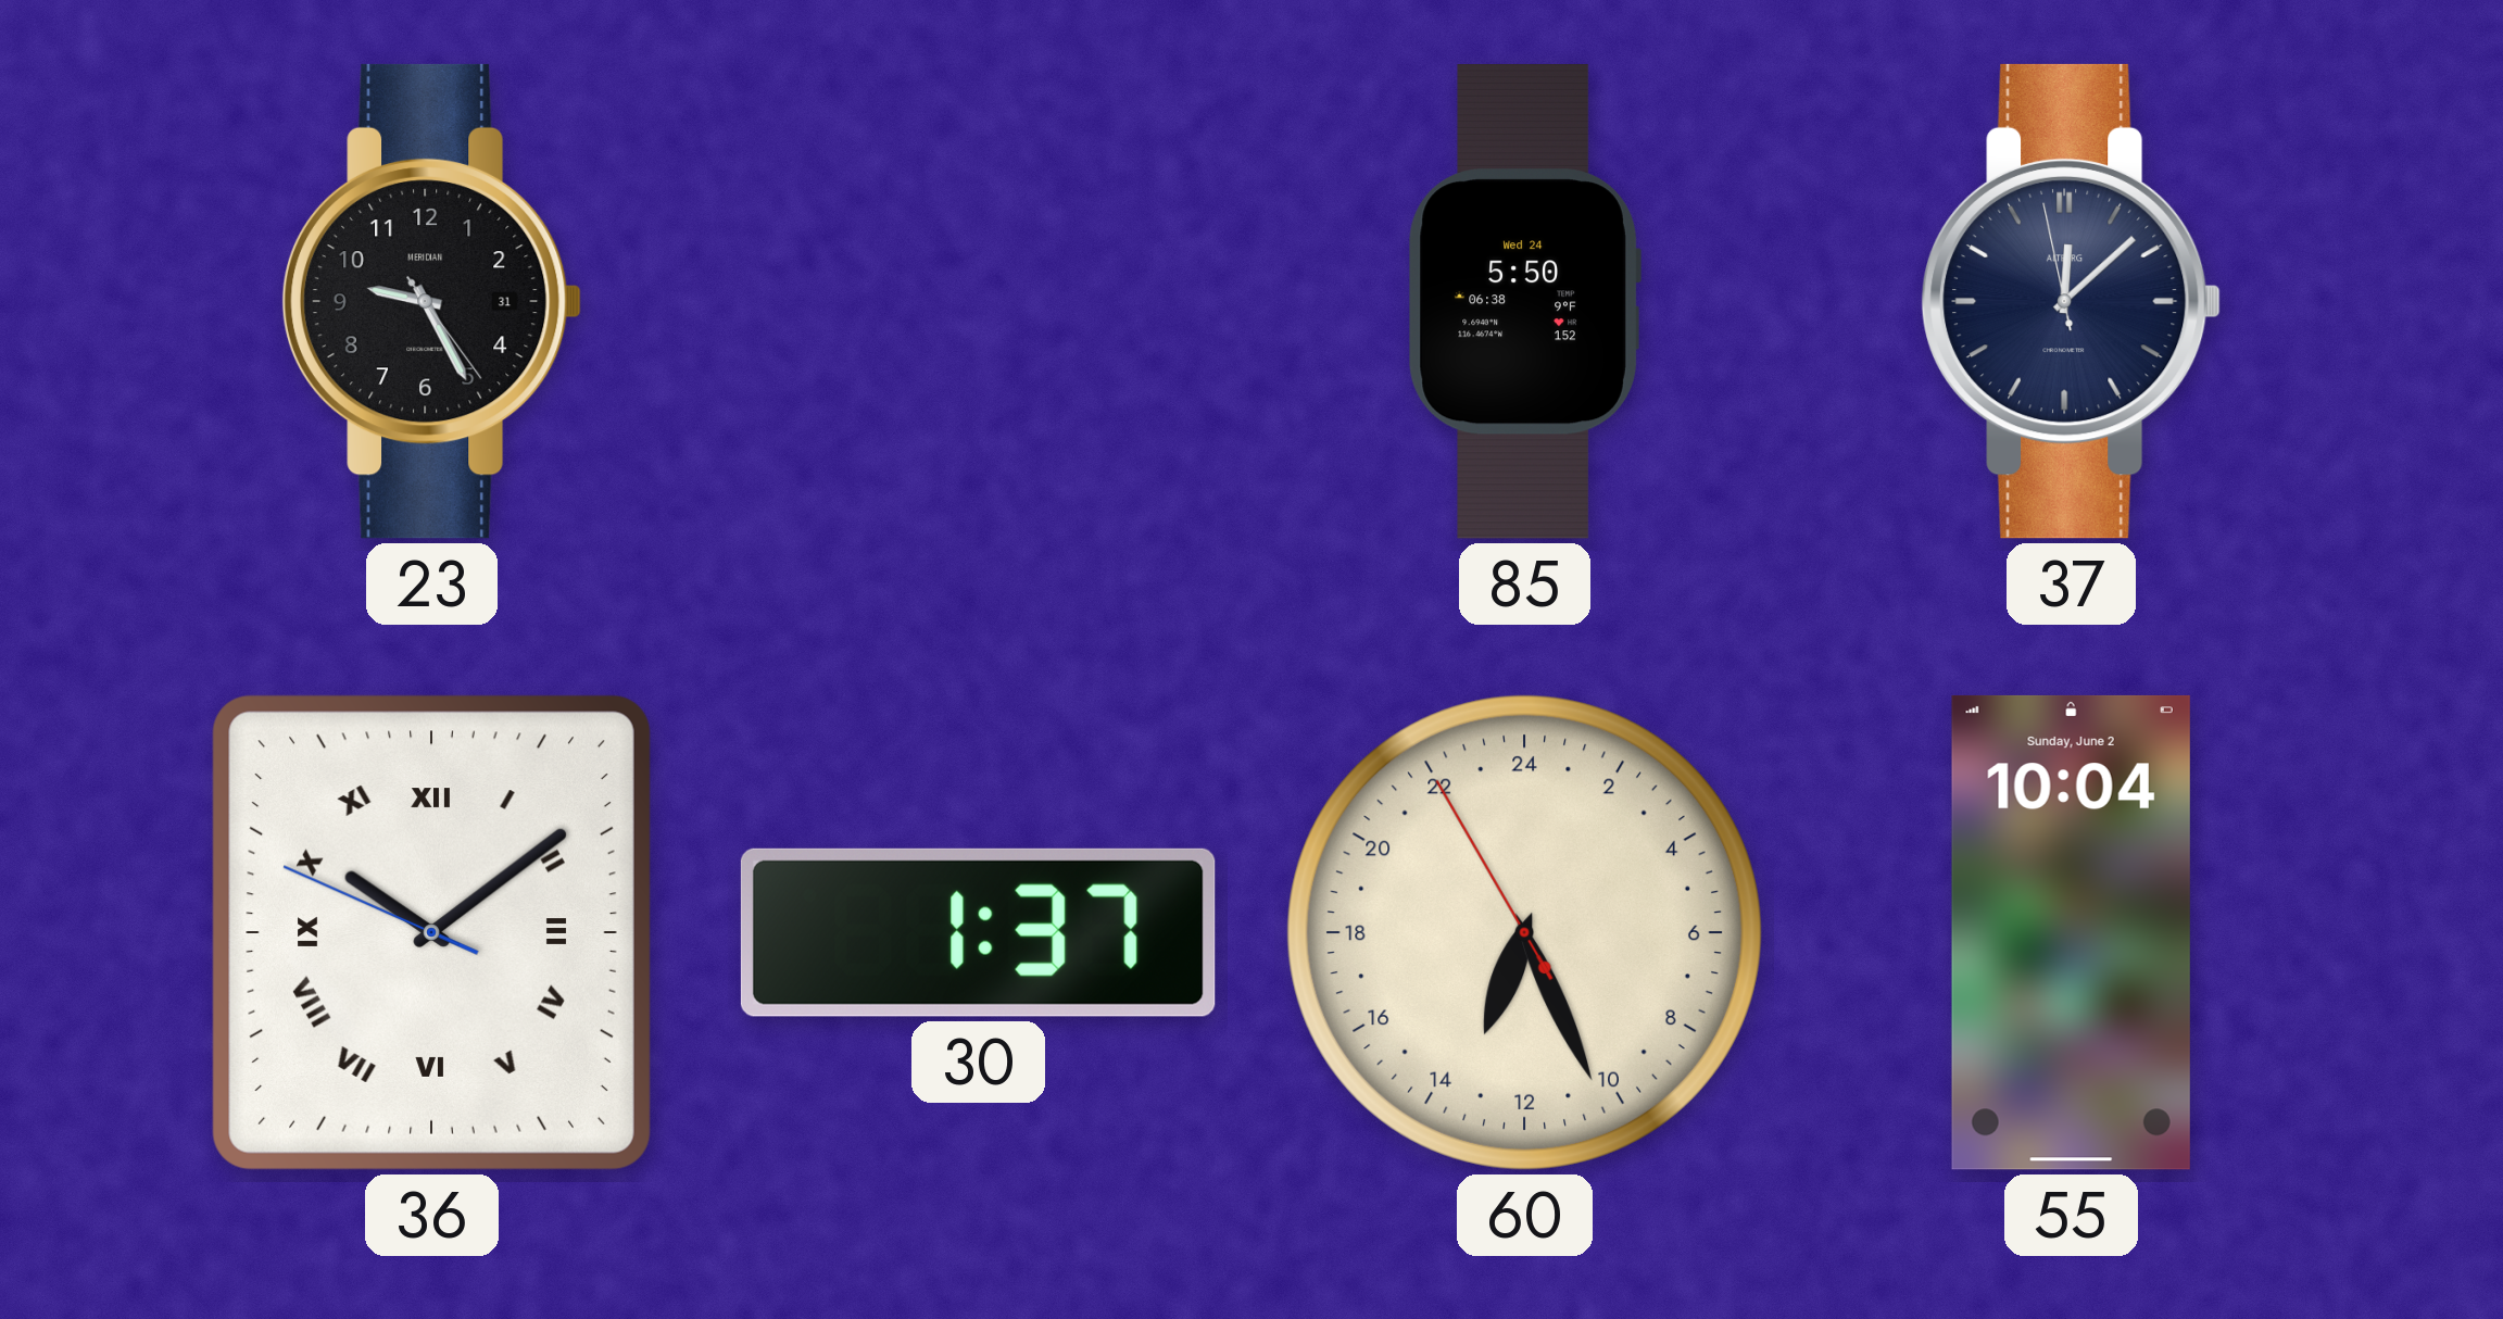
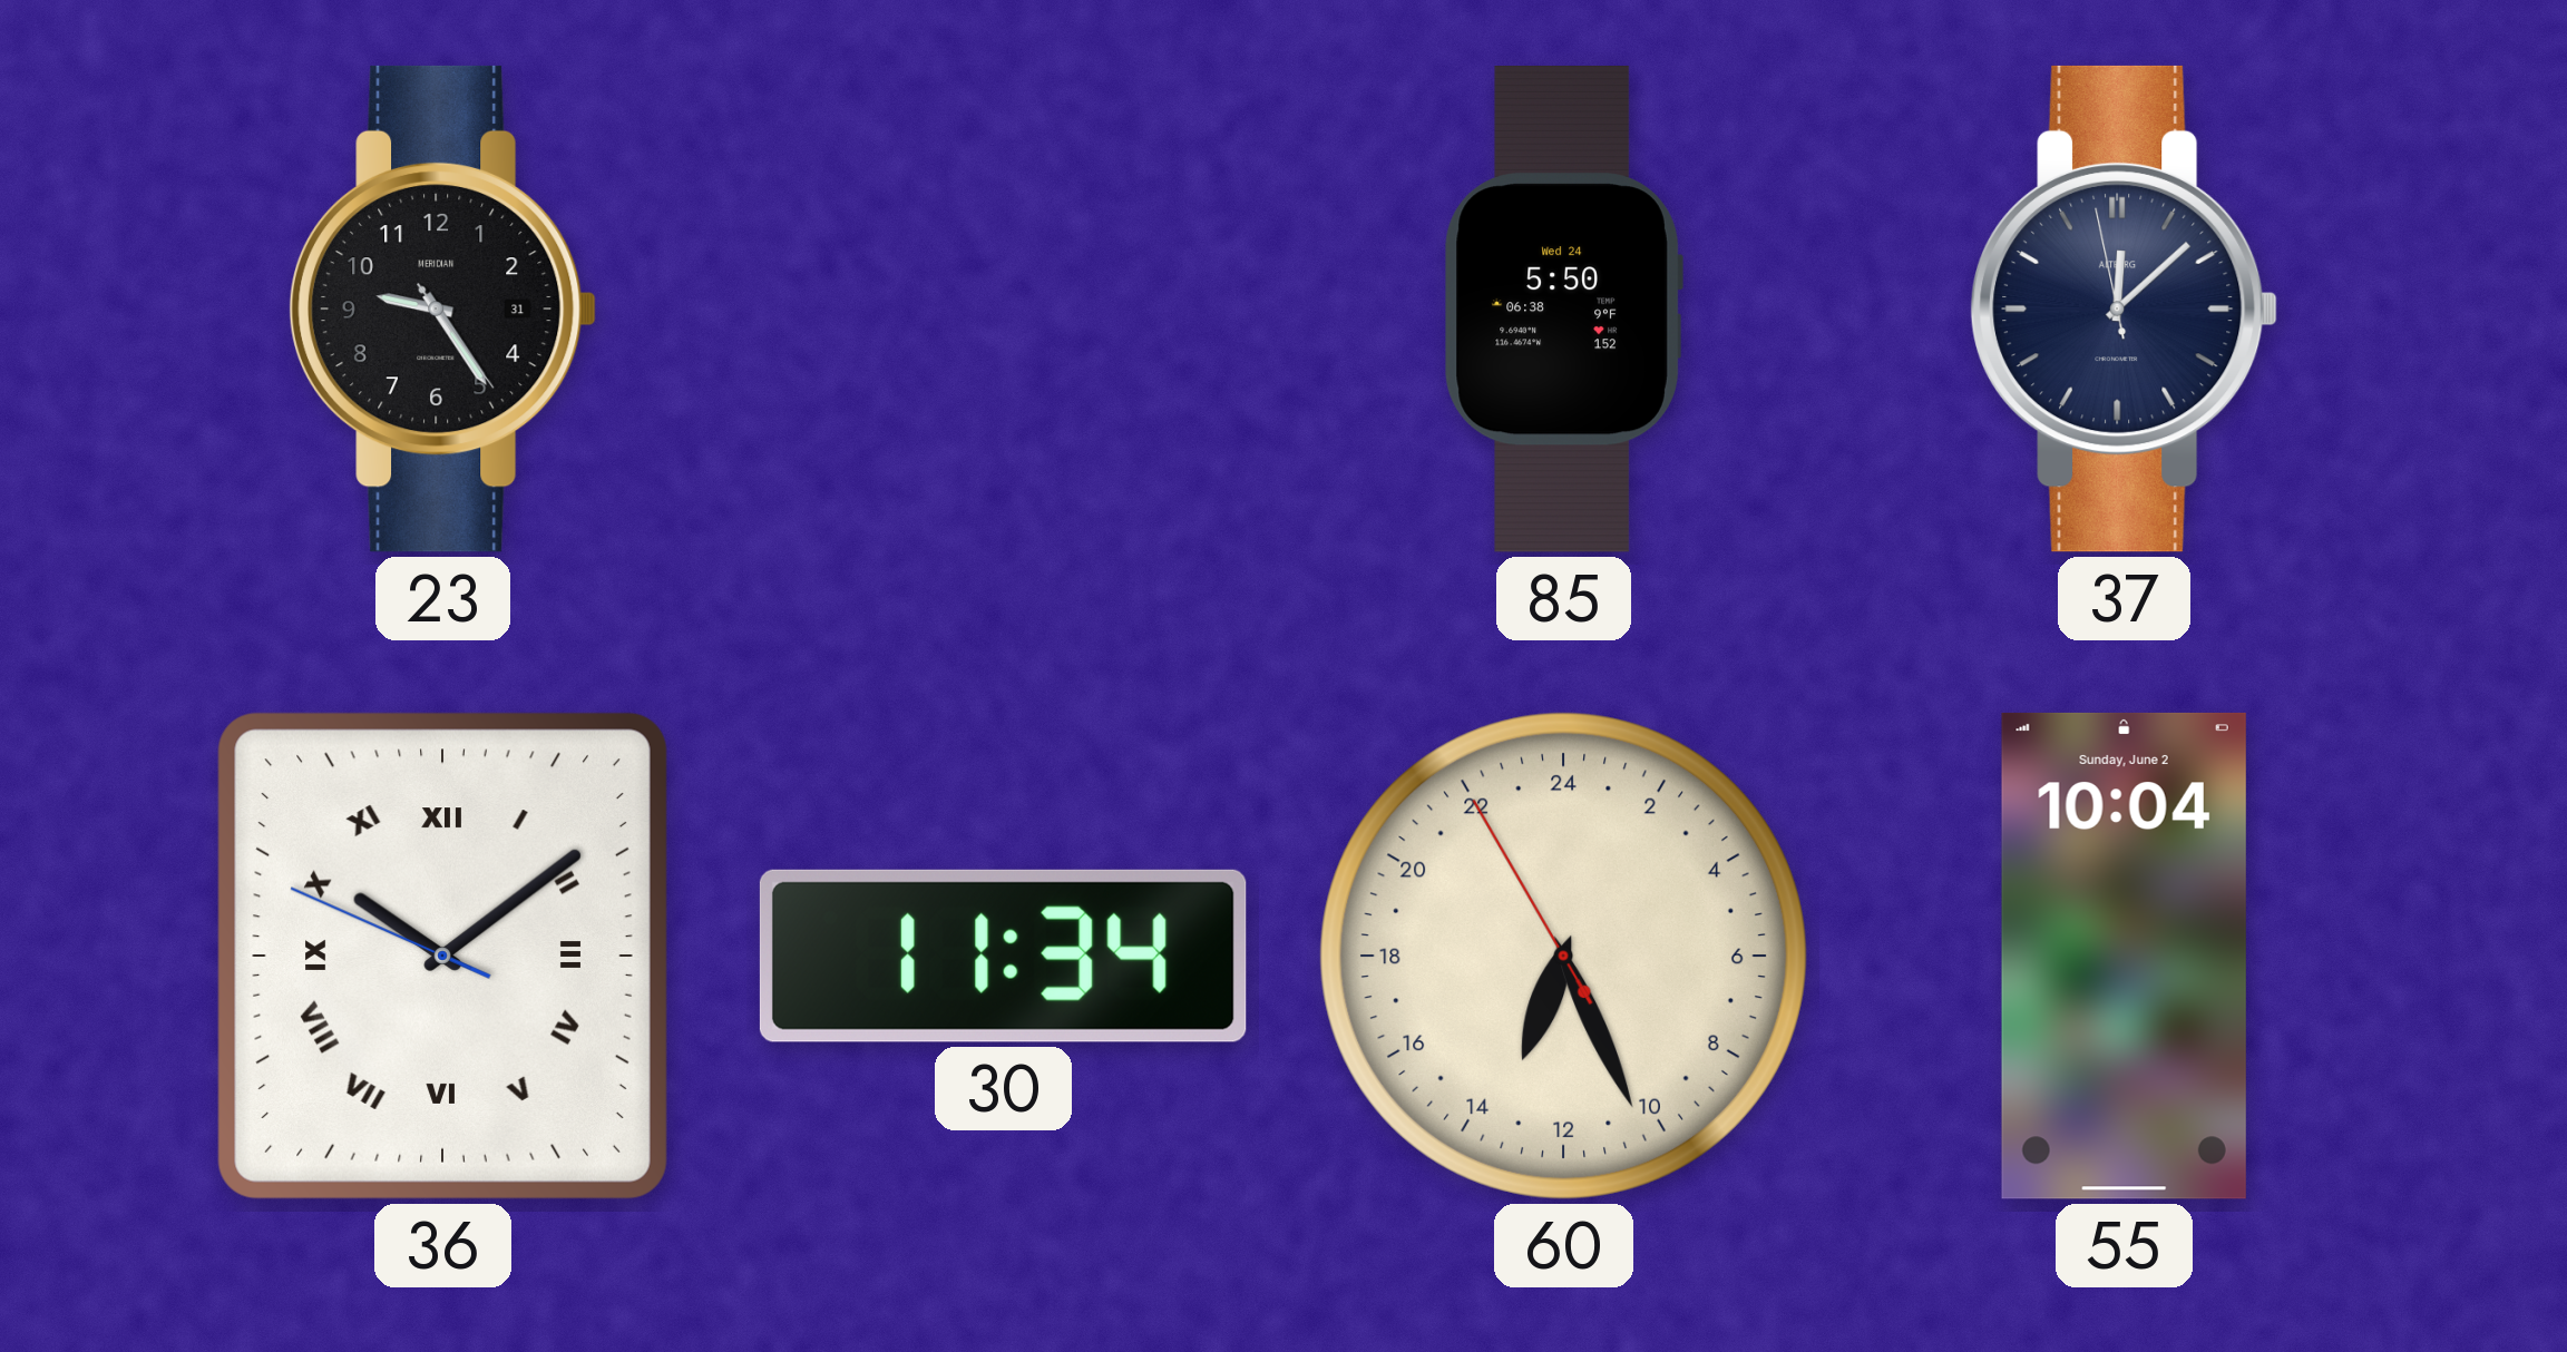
23: 9:25 -> 9:24
30: 1:37 -> 11:34
